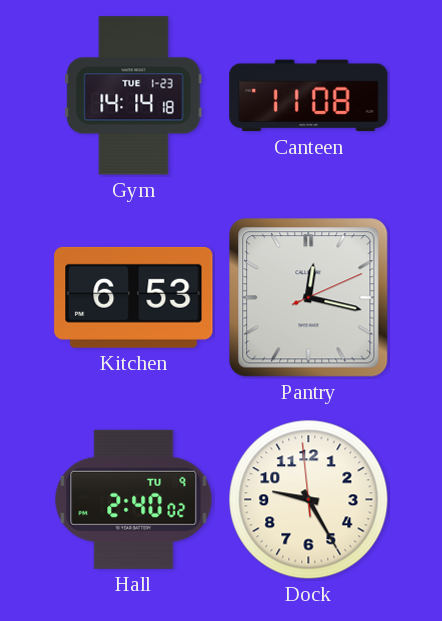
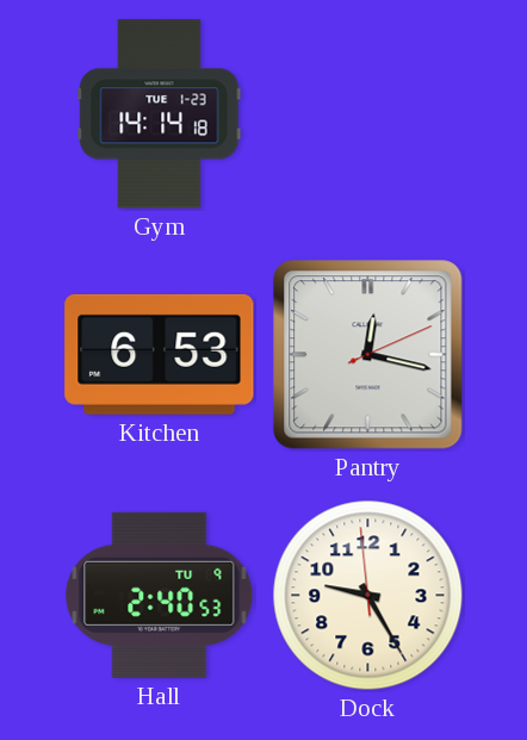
Canteen: 11:08 -> none
Hall: 2:40:02 -> 2:40:53
